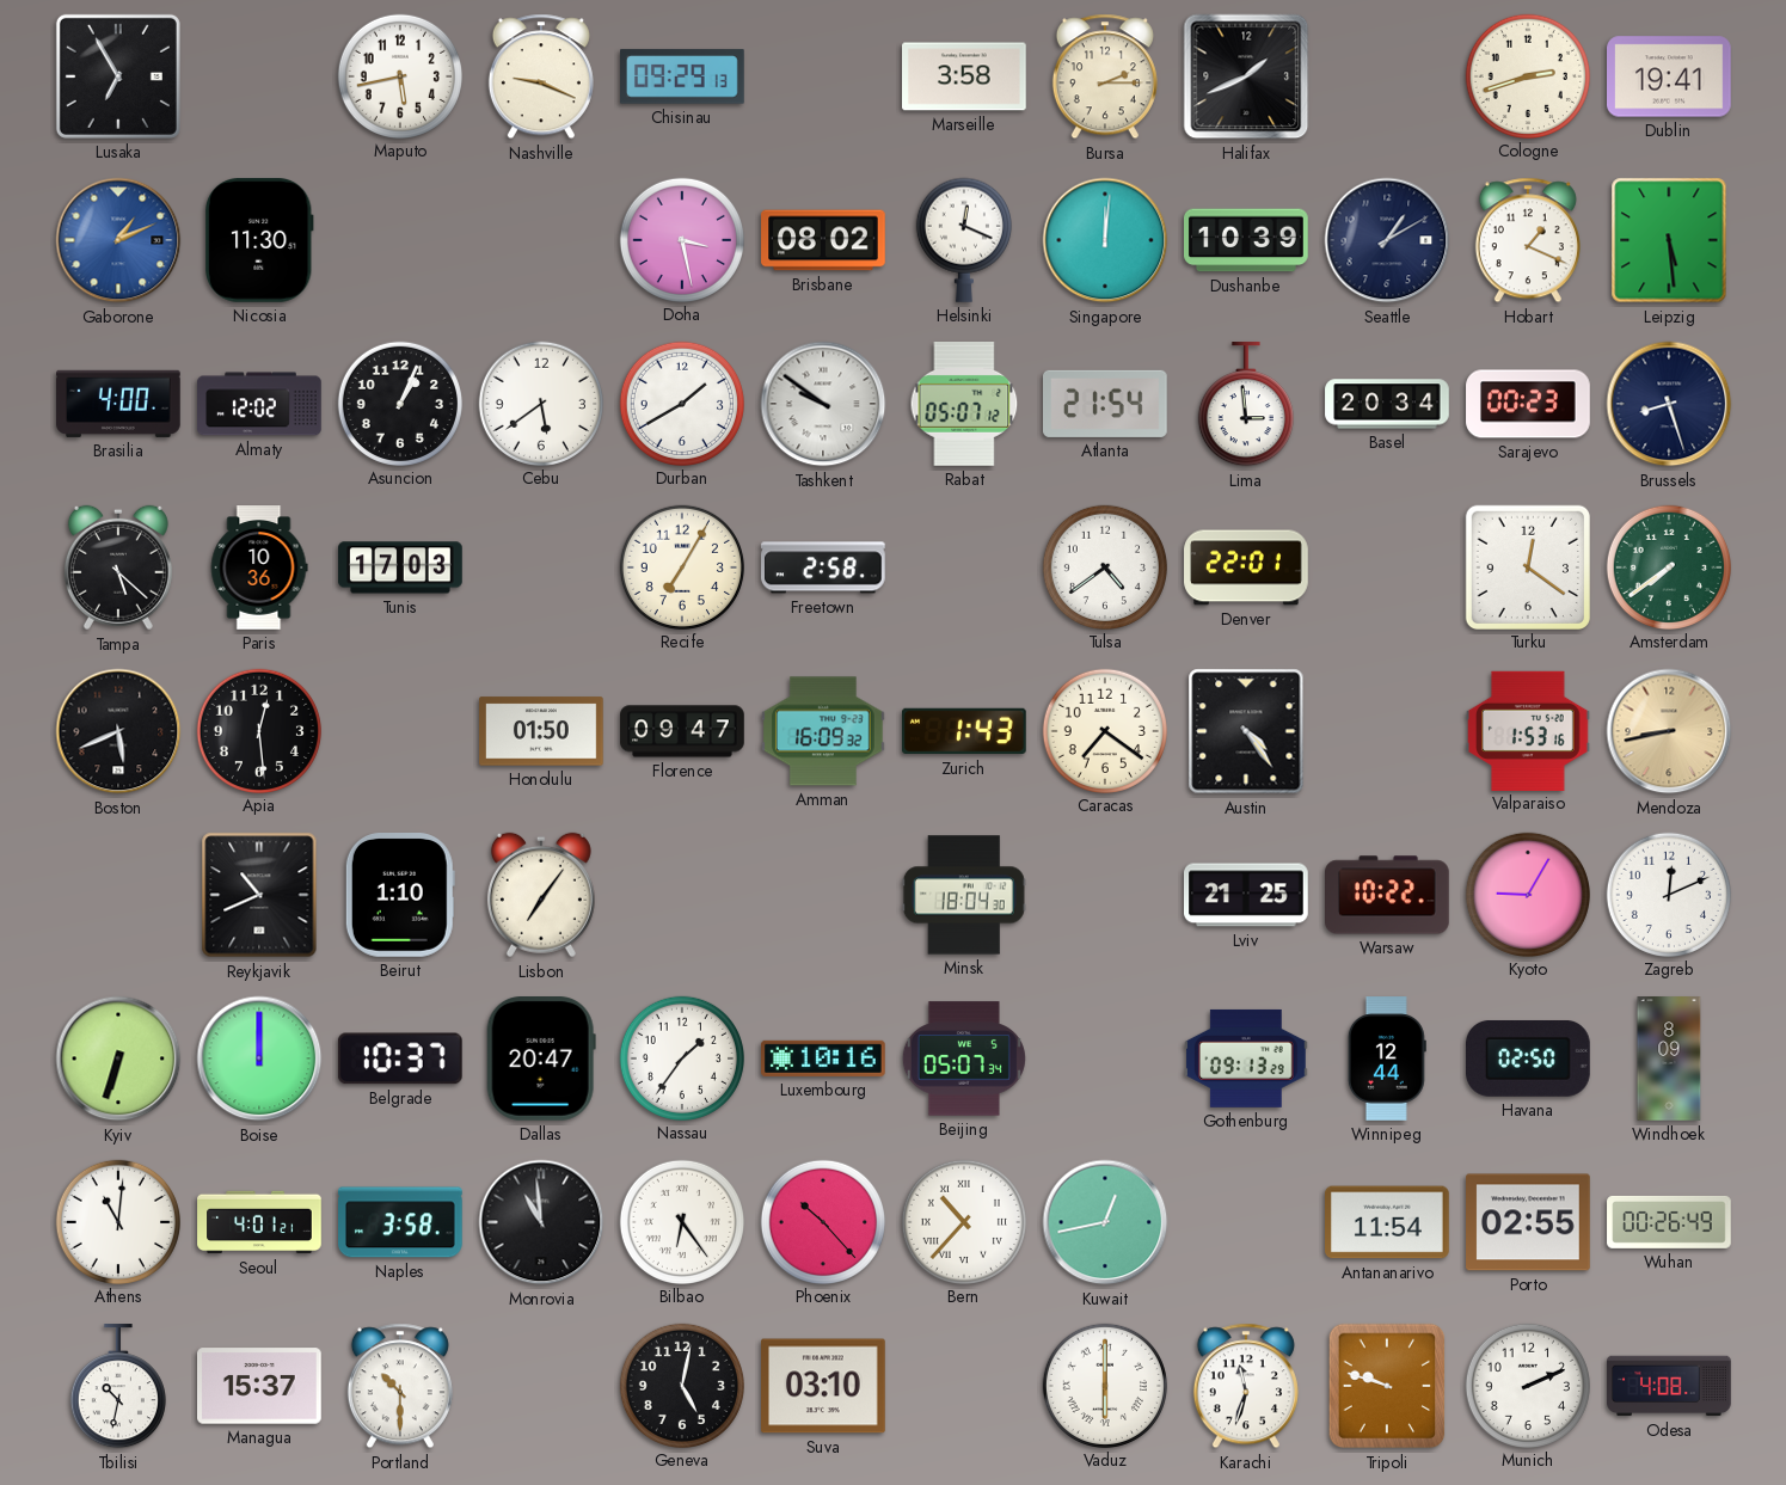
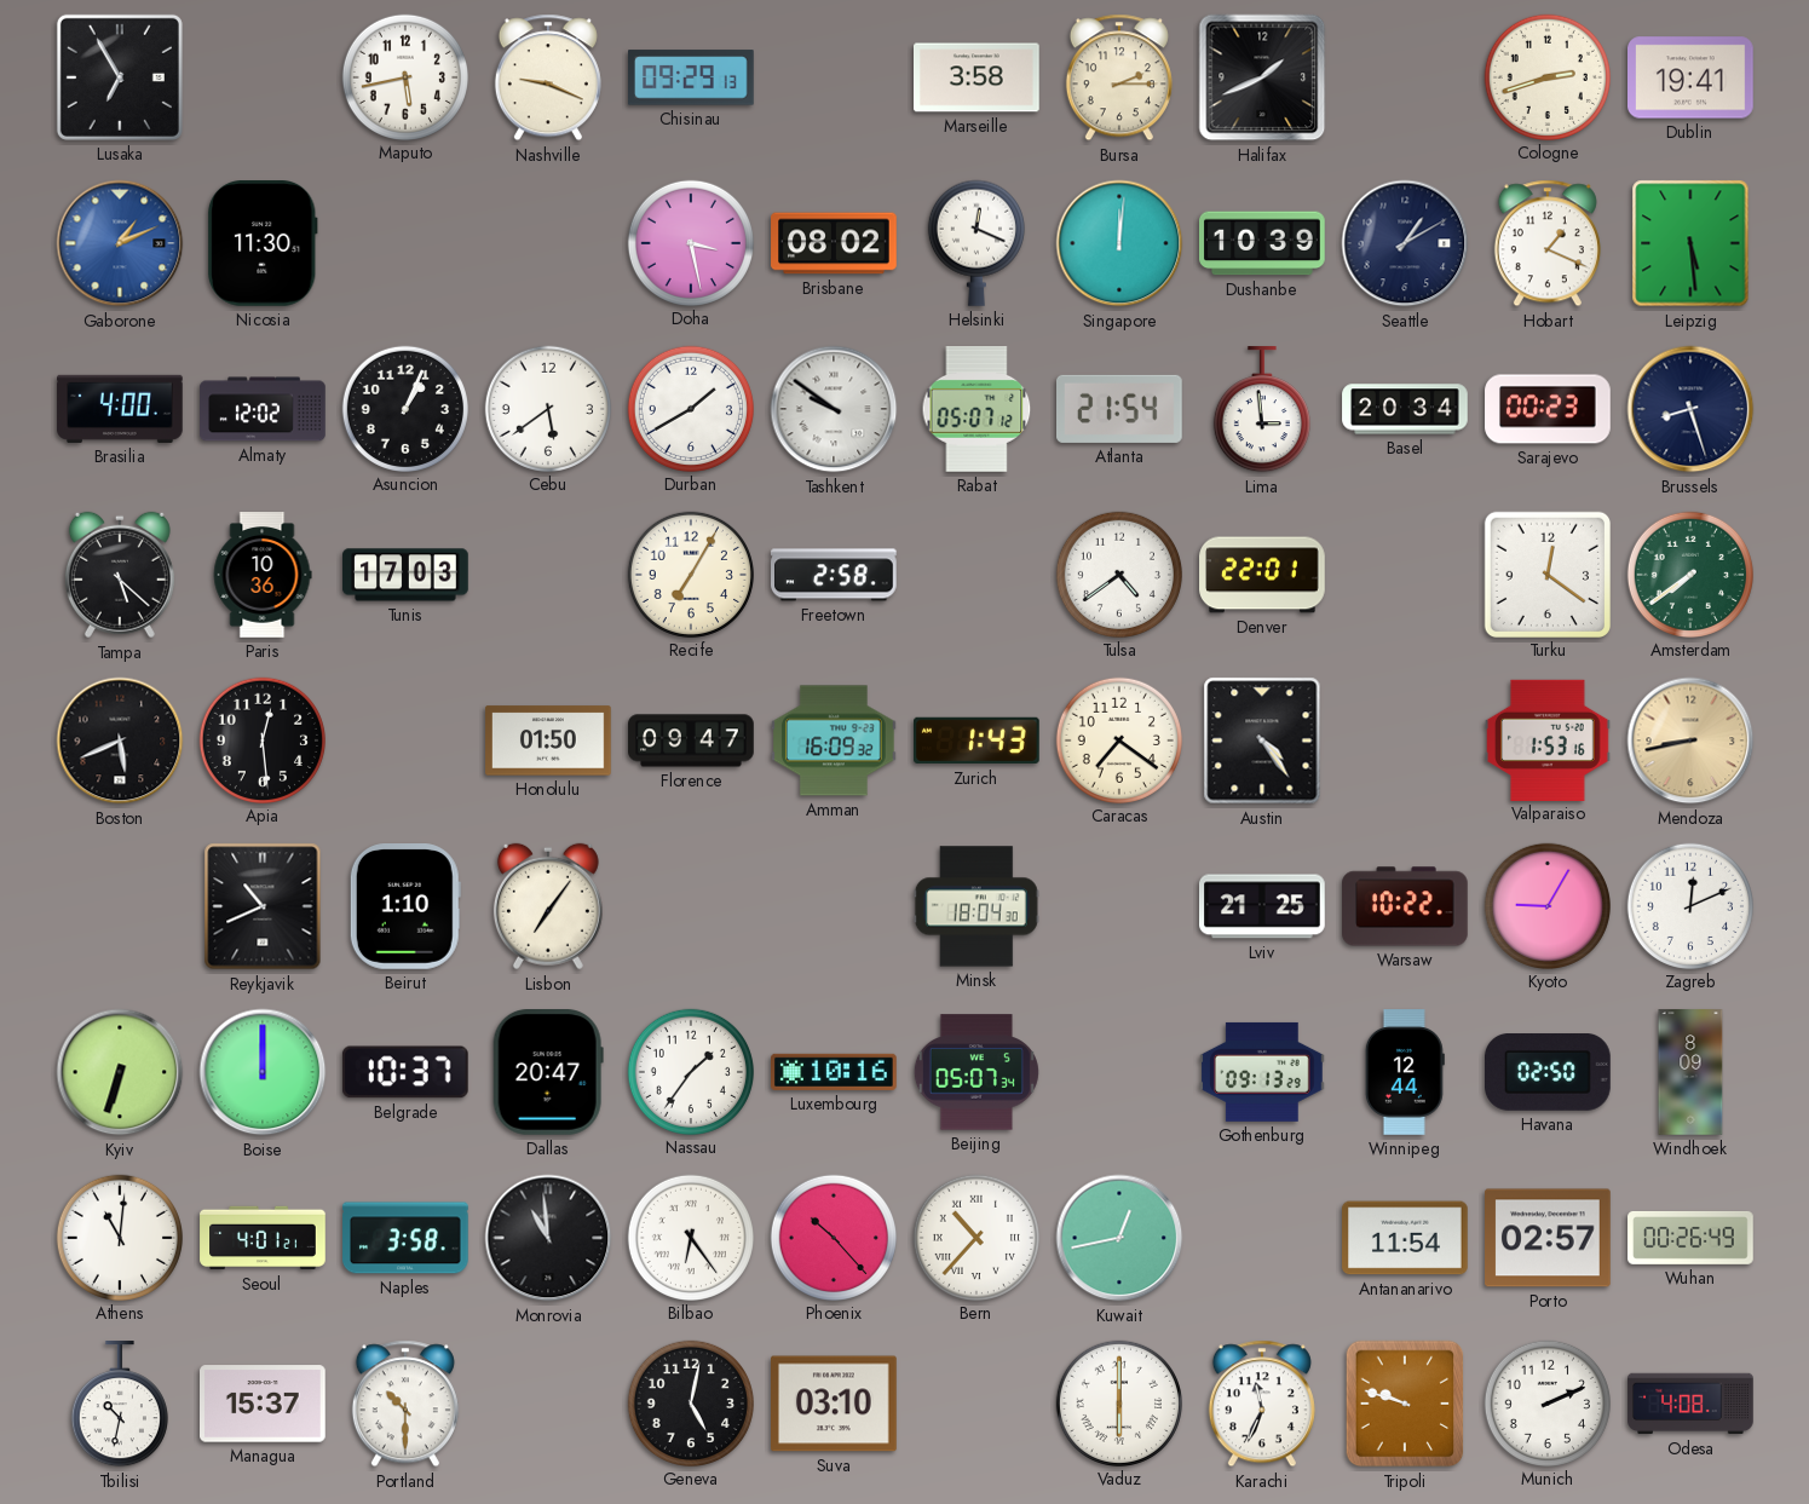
Porto: 02:55 -> 02:57
Karachi: 11:33 -> 11:34
